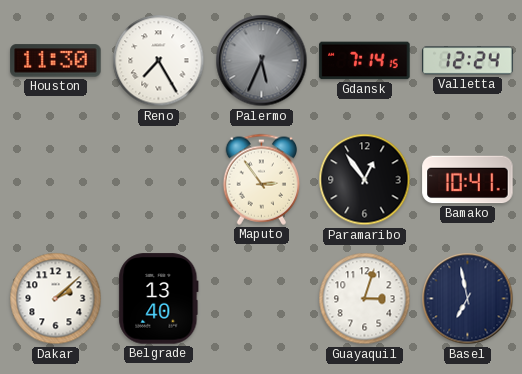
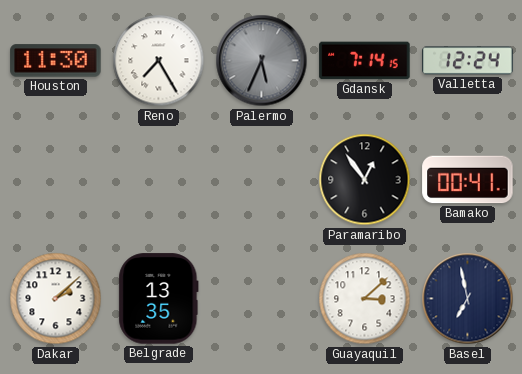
Maputo: 2:54 -> none
Bamako: 10:41 -> 00:41
Belgrade: 13:40 -> 13:35
Guayaquil: 3:03 -> 3:08
